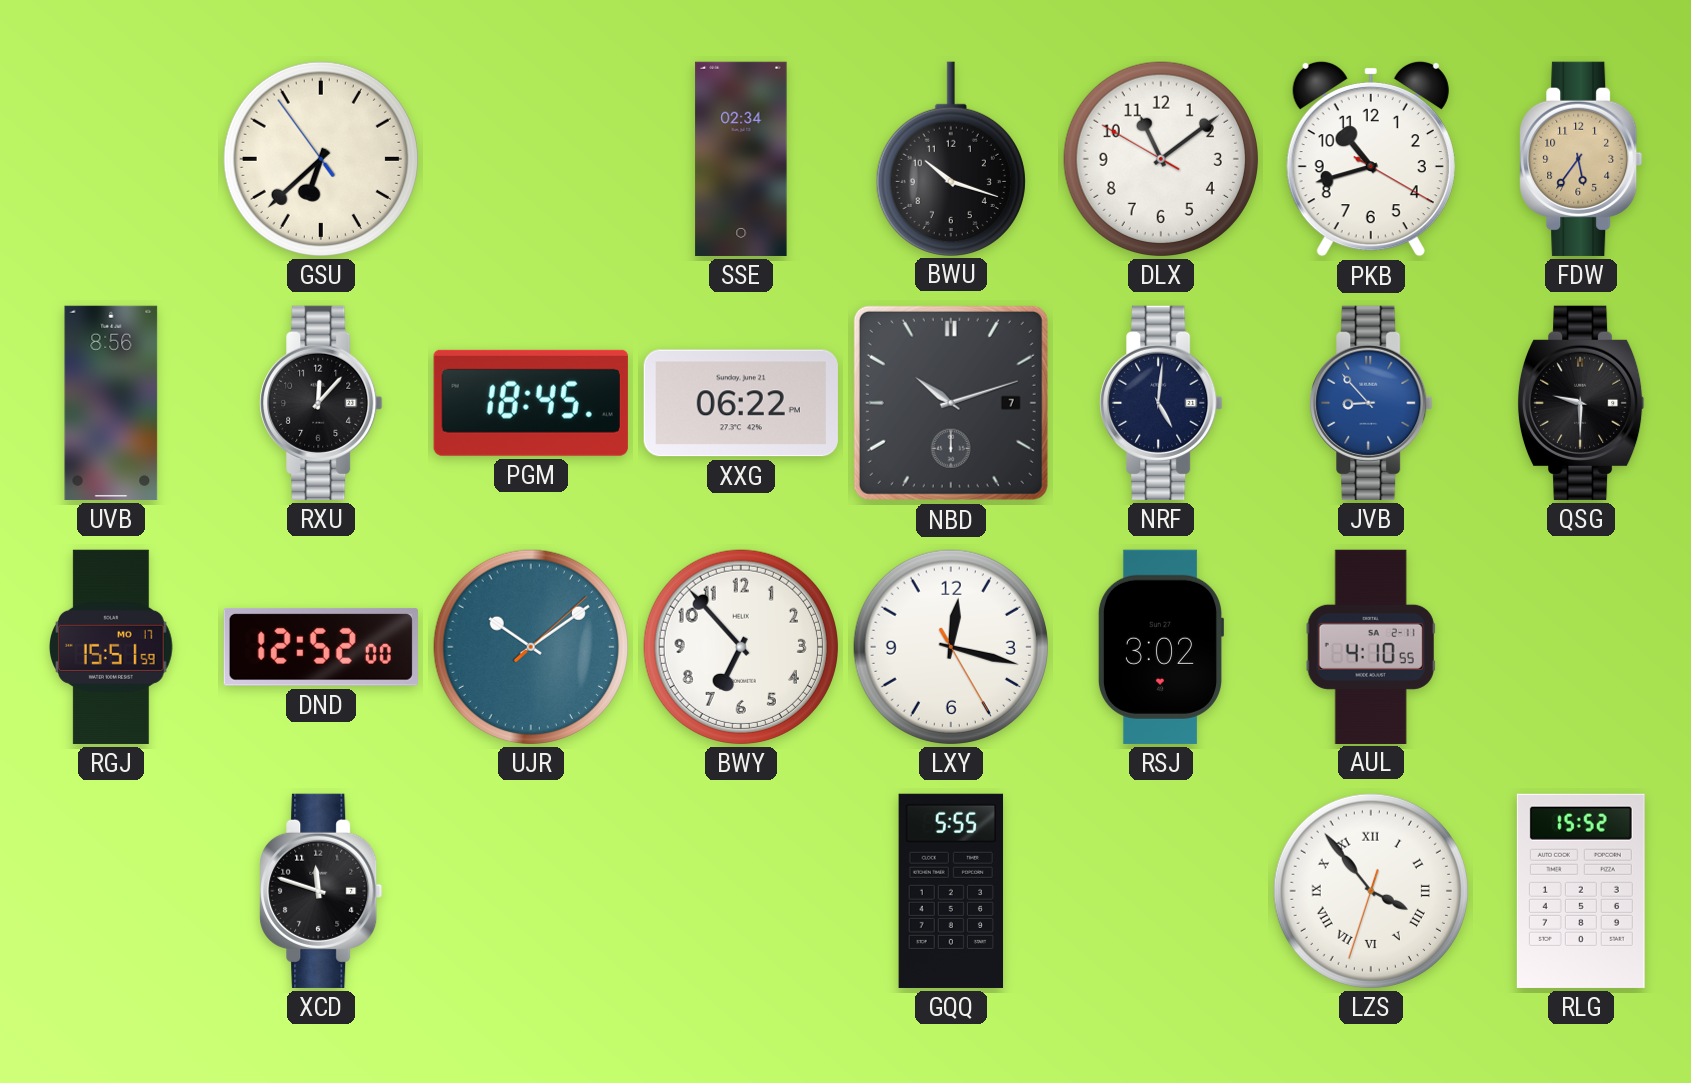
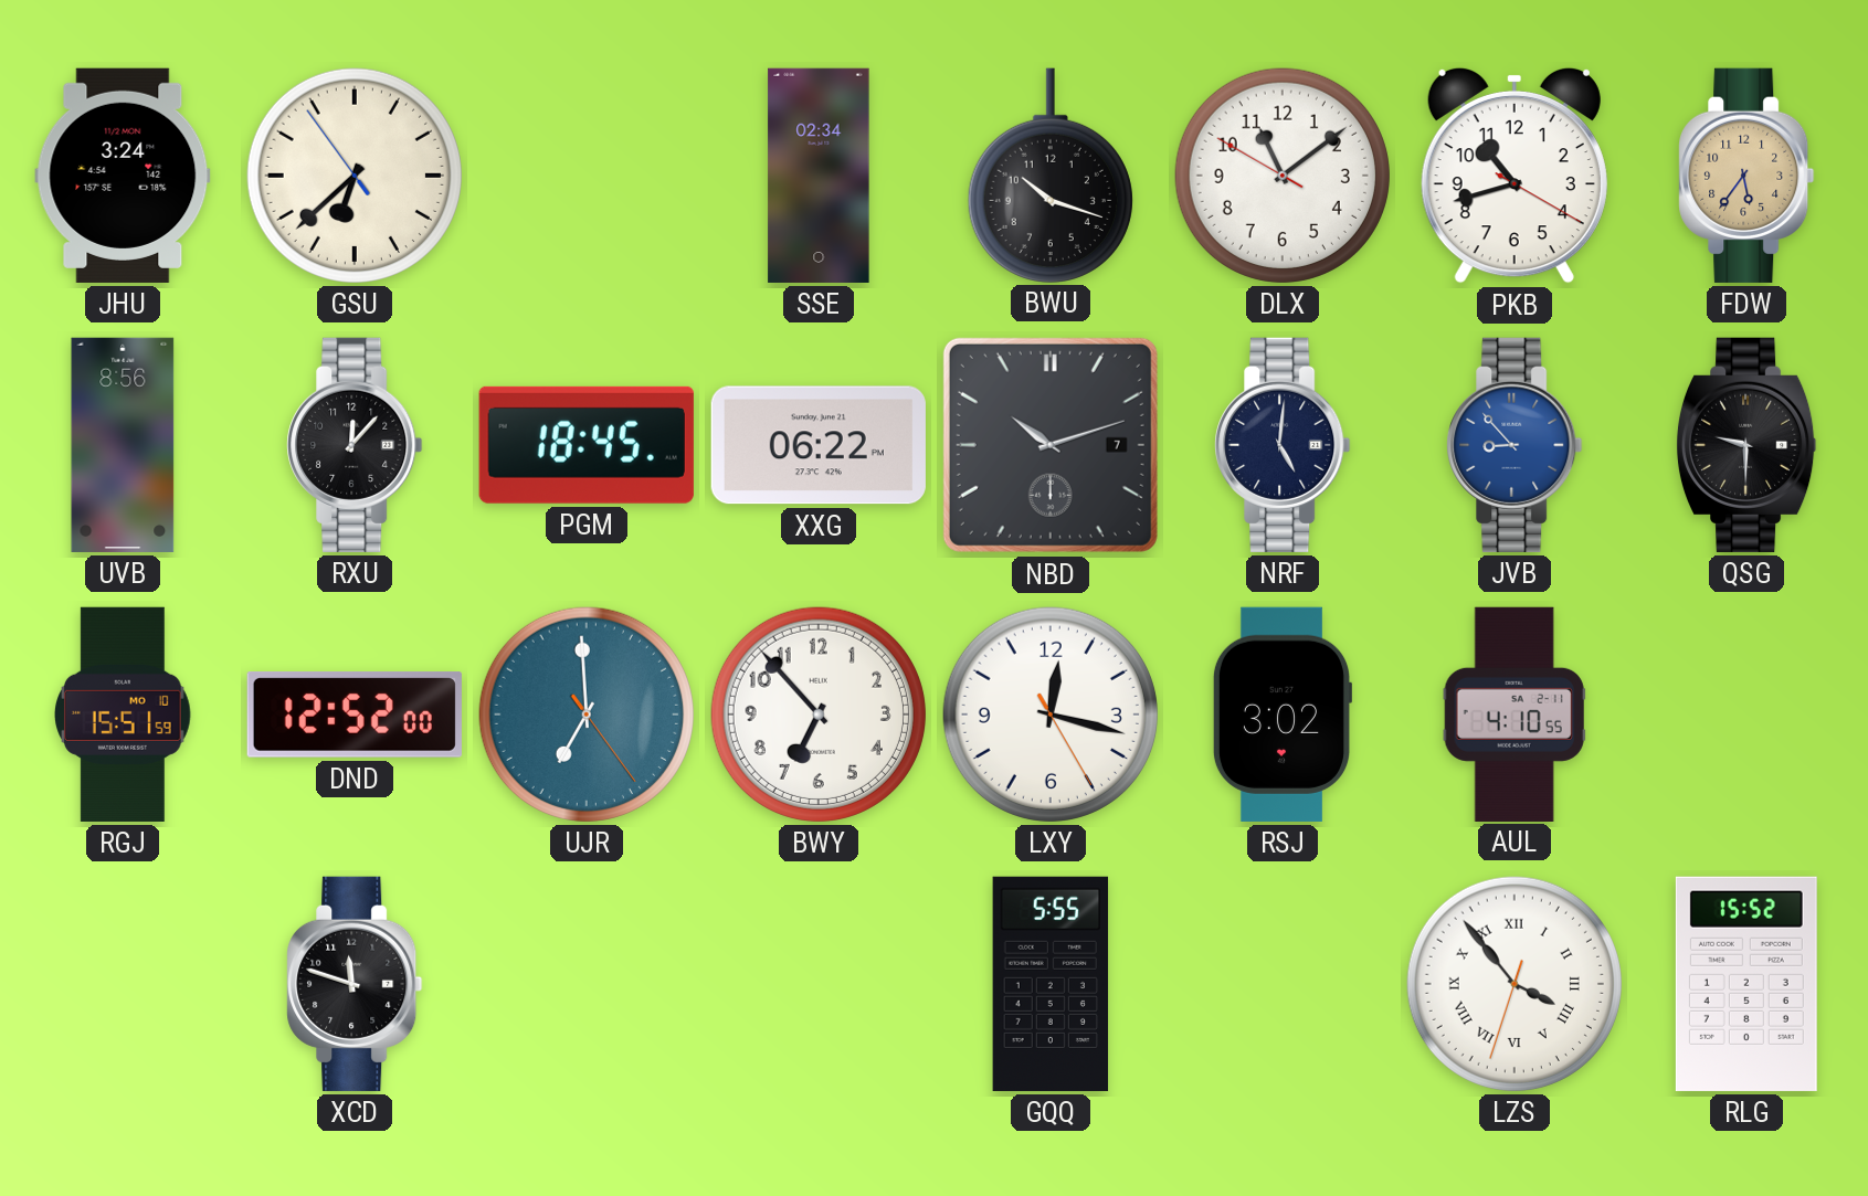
JHU: none -> 3:24
RGJ date: MO 17 -> MO 10
UJR: 10:09 -> 6:59
